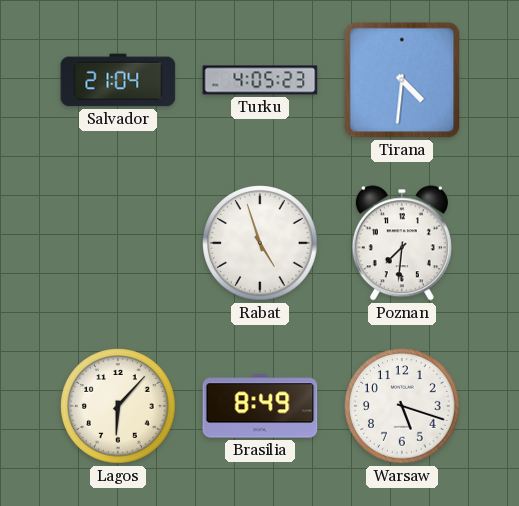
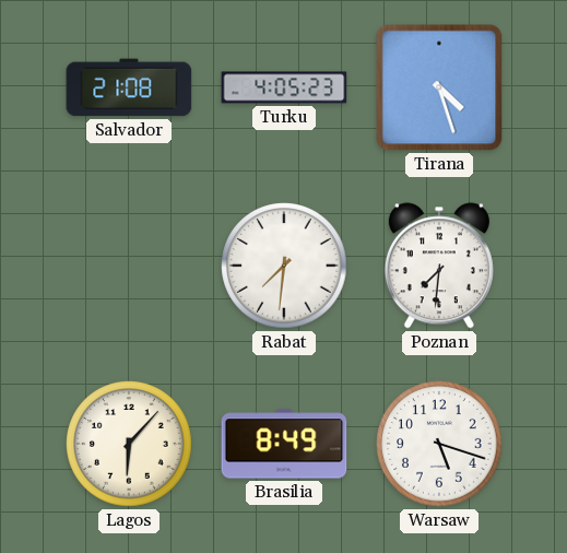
Salvador: 21:04 -> 21:08
Tirana: 4:31 -> 4:27
Rabat: 4:57 -> 7:31
